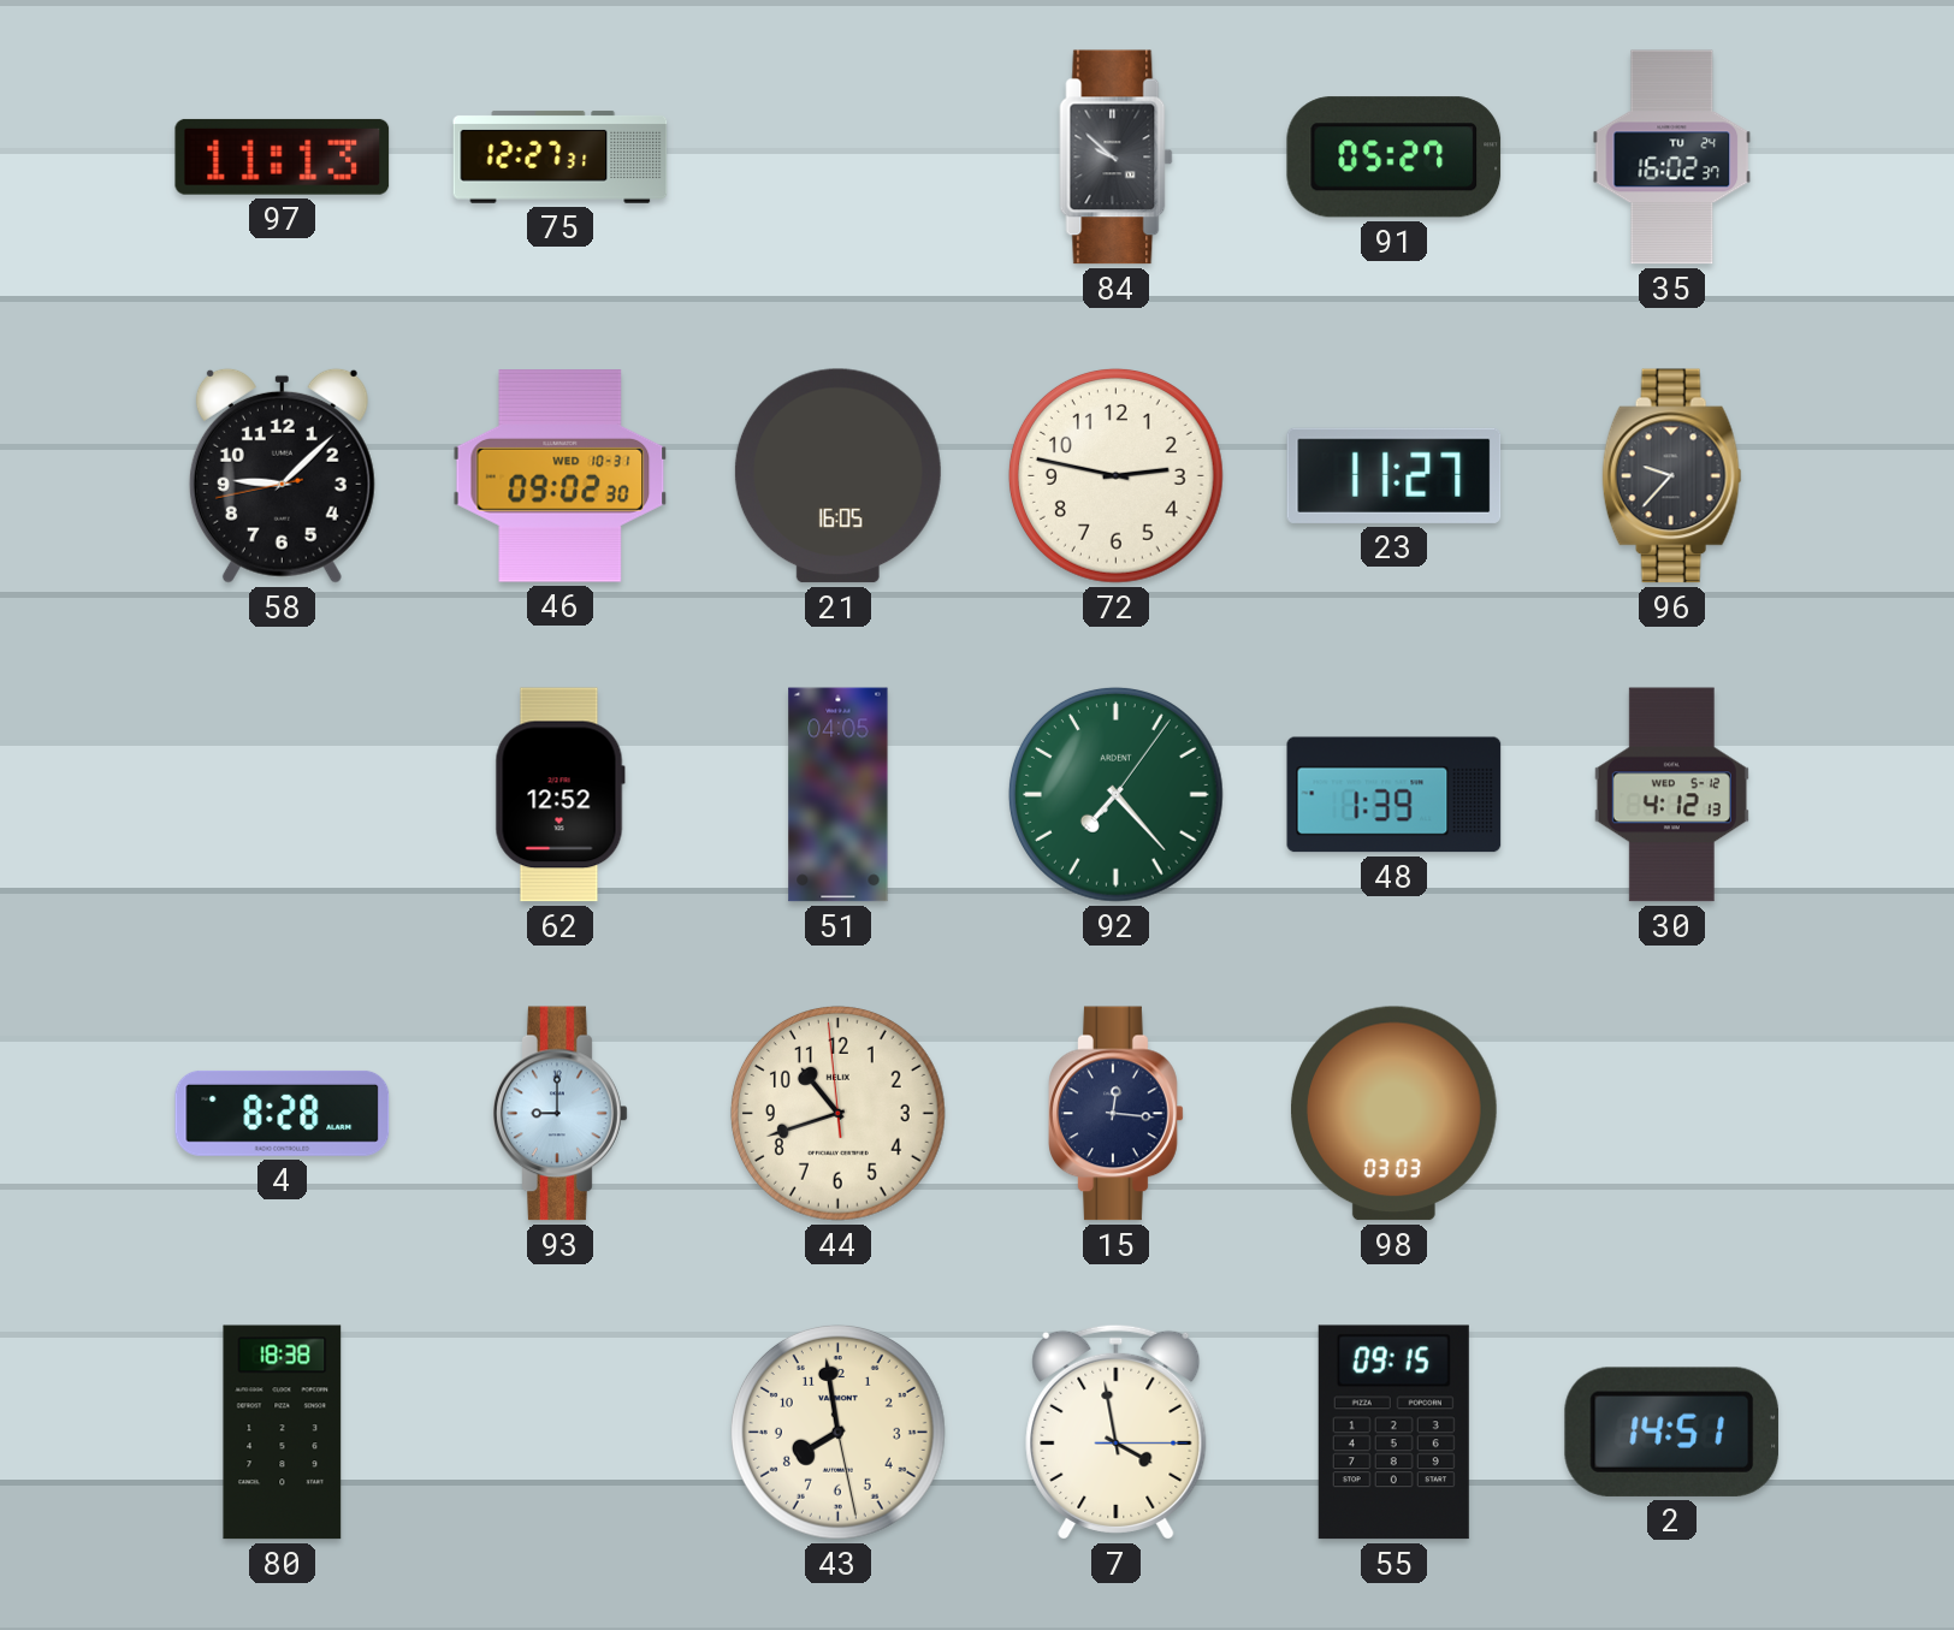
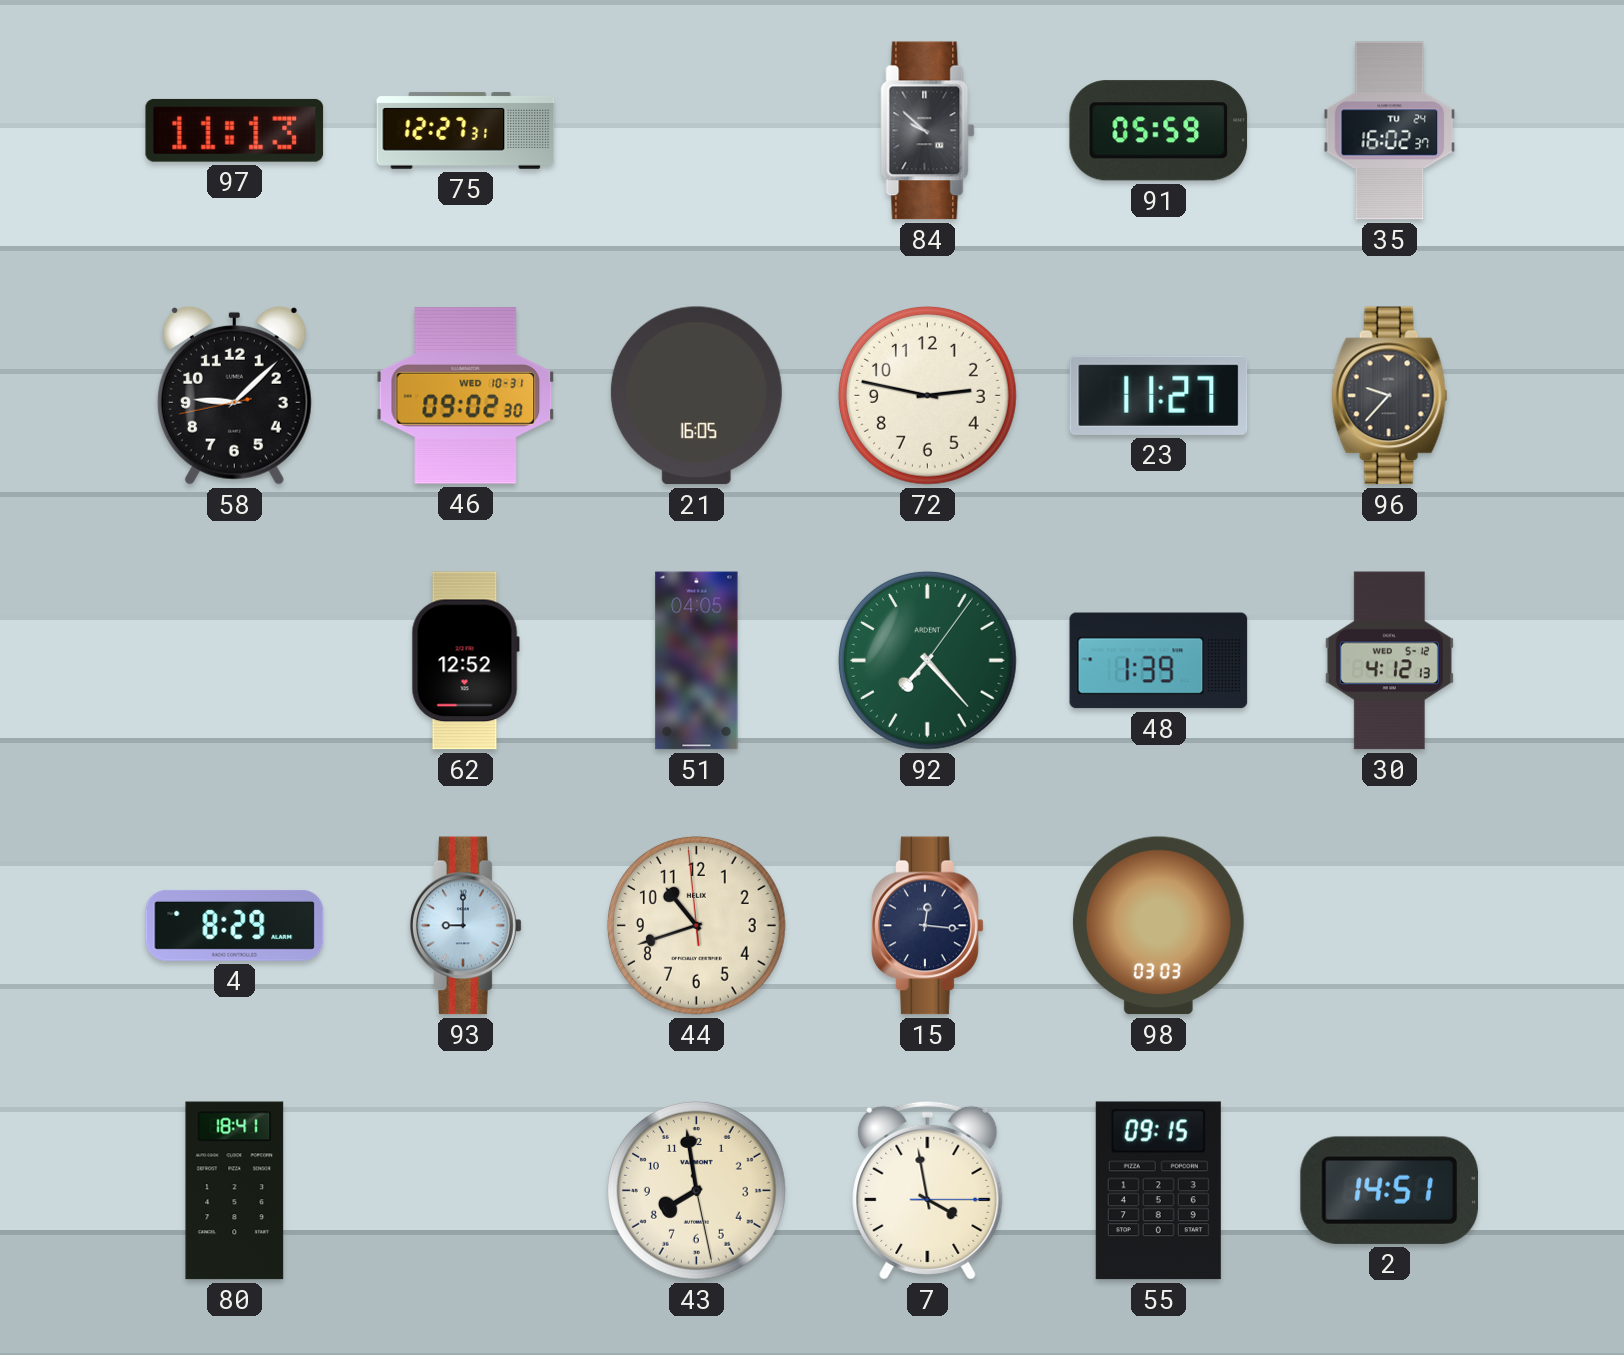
91: 05:27 -> 05:59
4: 8:28 -> 8:29
80: 18:38 -> 18:41
